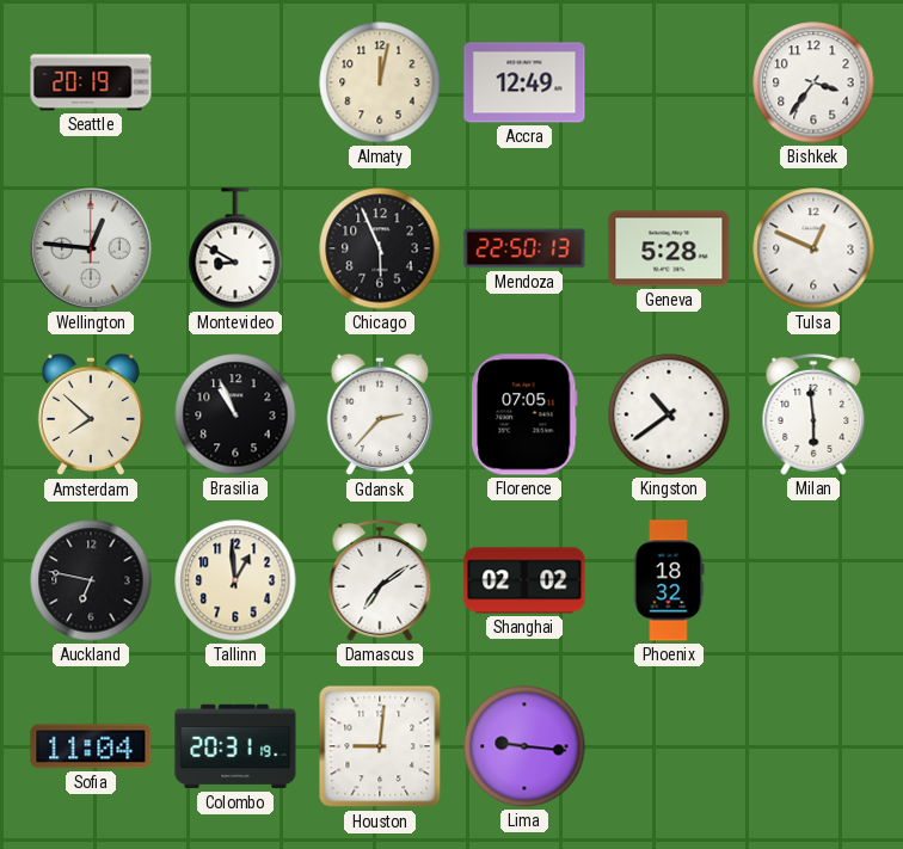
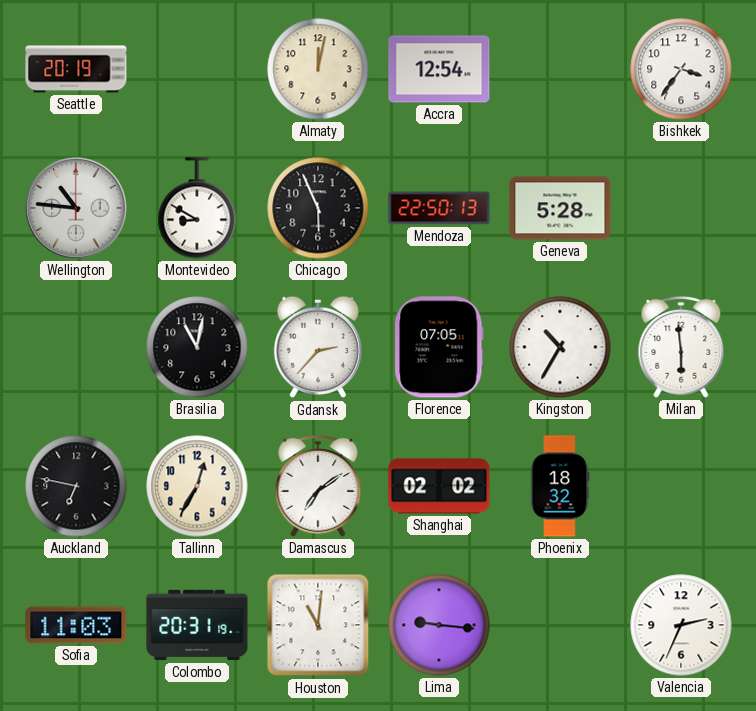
Accra: 12:49 -> 12:54
Wellington: 12:46 -> 10:46
Tulsa: 12:49 -> none
Amsterdam: 7:52 -> none
Brasilia: 10:56 -> 11:02
Kingston: 10:39 -> 10:35
Tallinn: 12:59 -> 12:35
Sofia: 11:04 -> 11:03
Houston: 9:01 -> 11:01
Valencia: none -> 2:34
